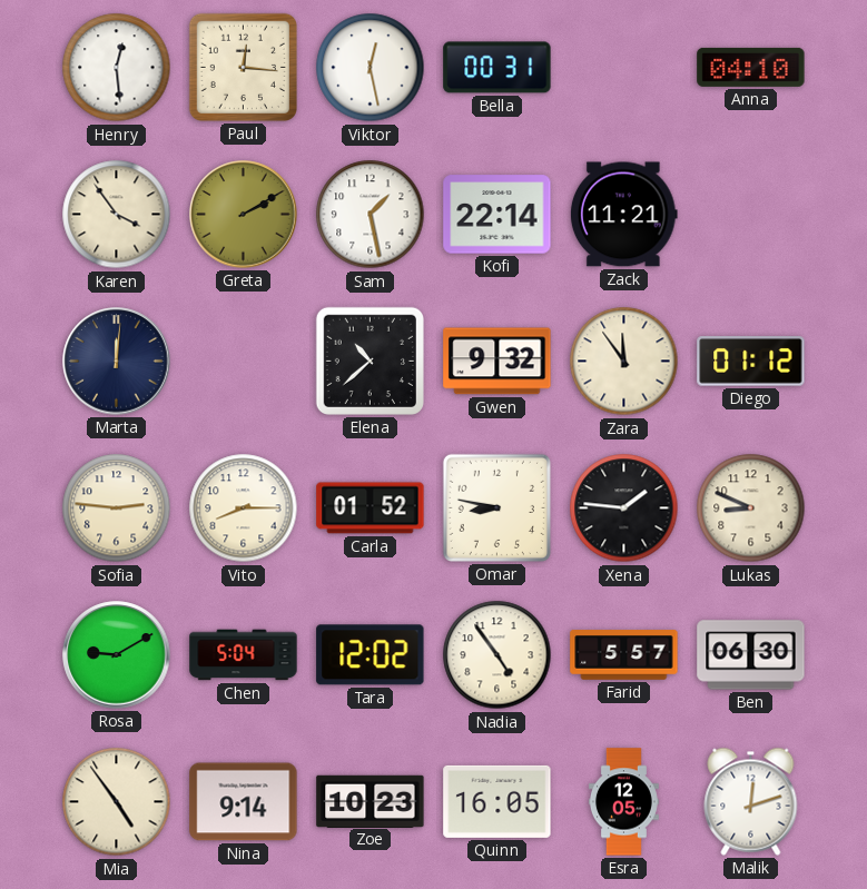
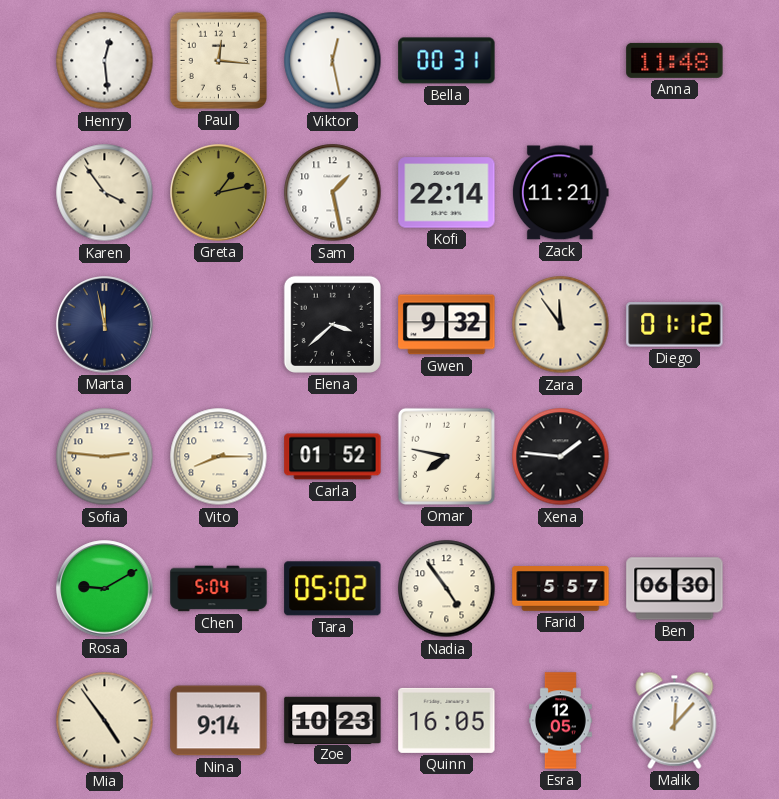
Anna: 04:10 -> 11:48
Greta: 2:10 -> 1:13
Marta: 12:01 -> 11:58
Elena: 10:38 -> 3:38
Omar: 8:47 -> 7:47
Lukas: 8:49 -> none
Tara: 12:02 -> 05:02
Malik: 12:12 -> 12:07
